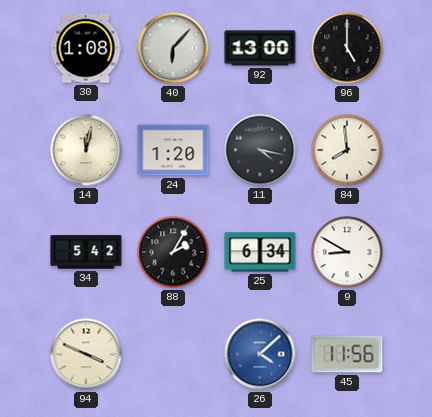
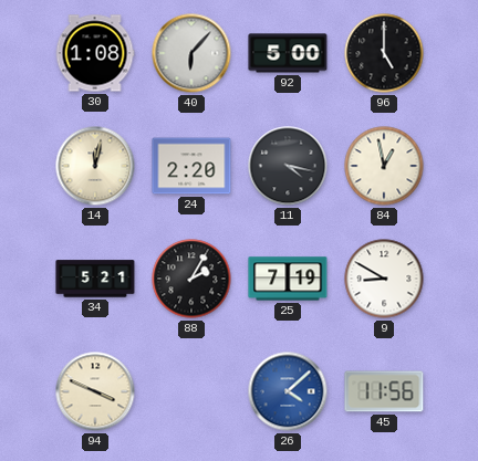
92: 13:00 -> 5:00
24: 1:20 -> 2:20
84: 7:59 -> 12:58
34: 5:42 -> 5:21
25: 6:34 -> 7:19
